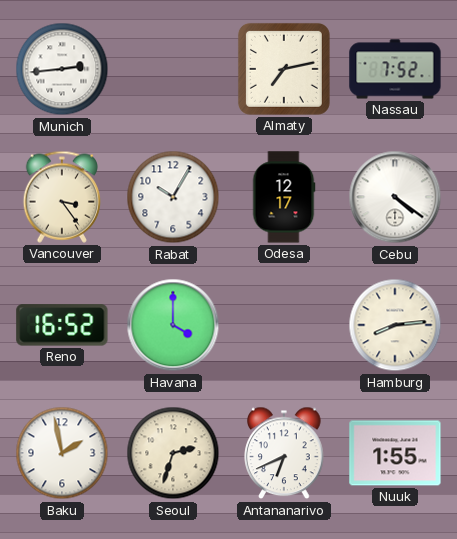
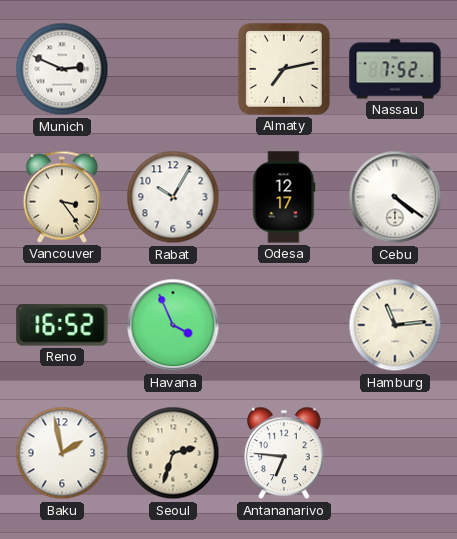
Munich: 2:44 -> 2:49
Havana: 4:00 -> 3:56
Hamburg: 8:14 -> 11:14
Antananarivo: 6:41 -> 6:46
Nuuk: 1:55 -> none
